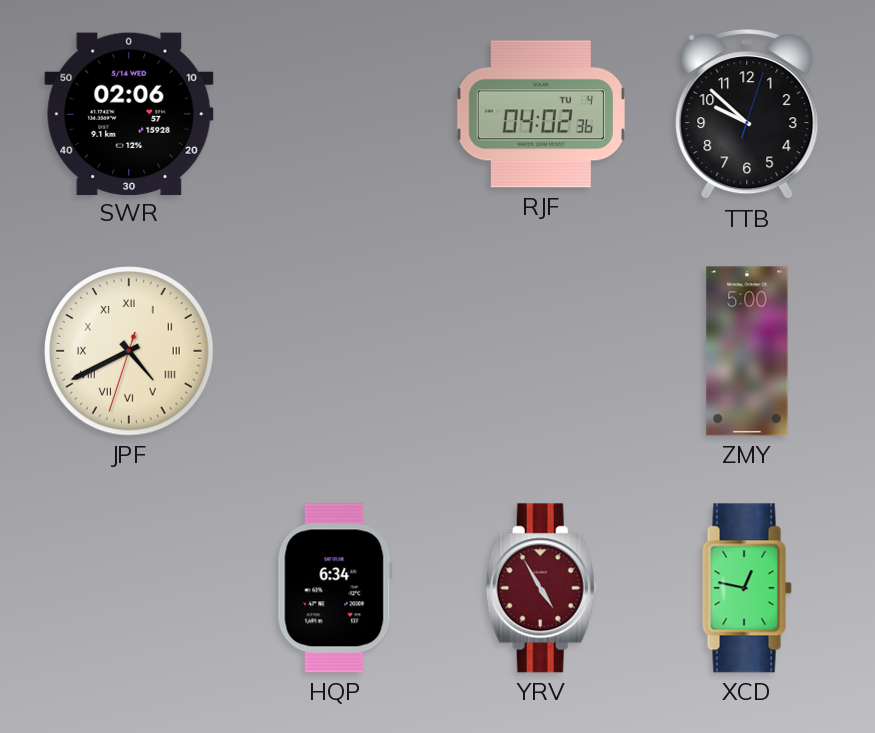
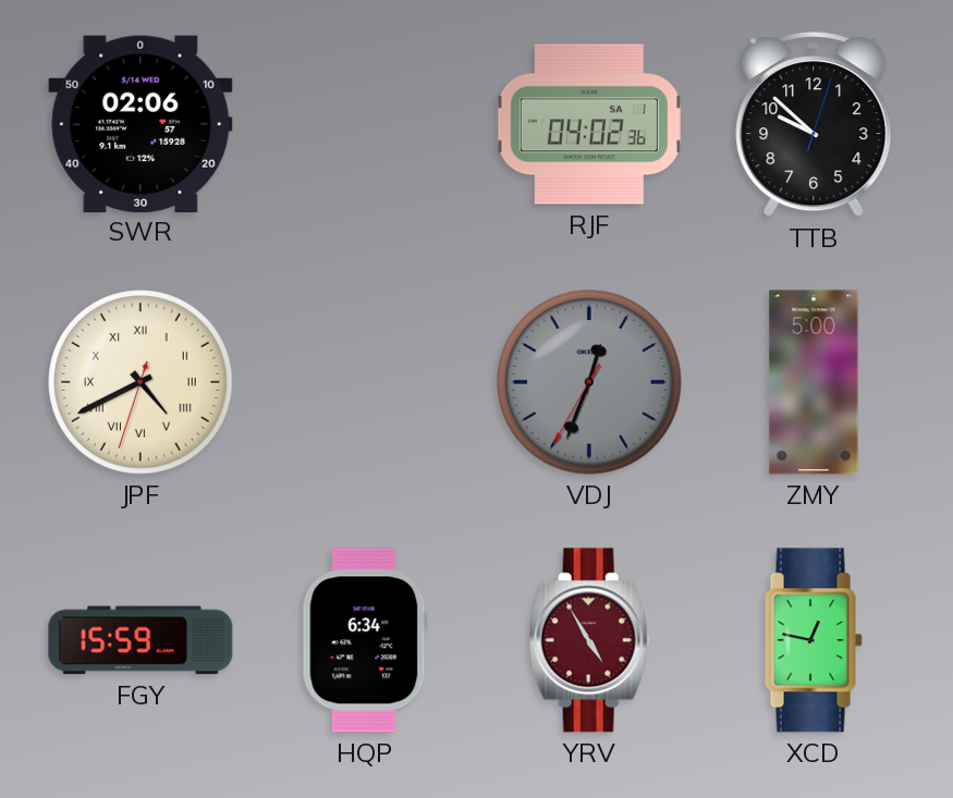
RJF date: TU 4 -> SA 1
VDJ: none -> 12:33
FGY: none -> 15:59
